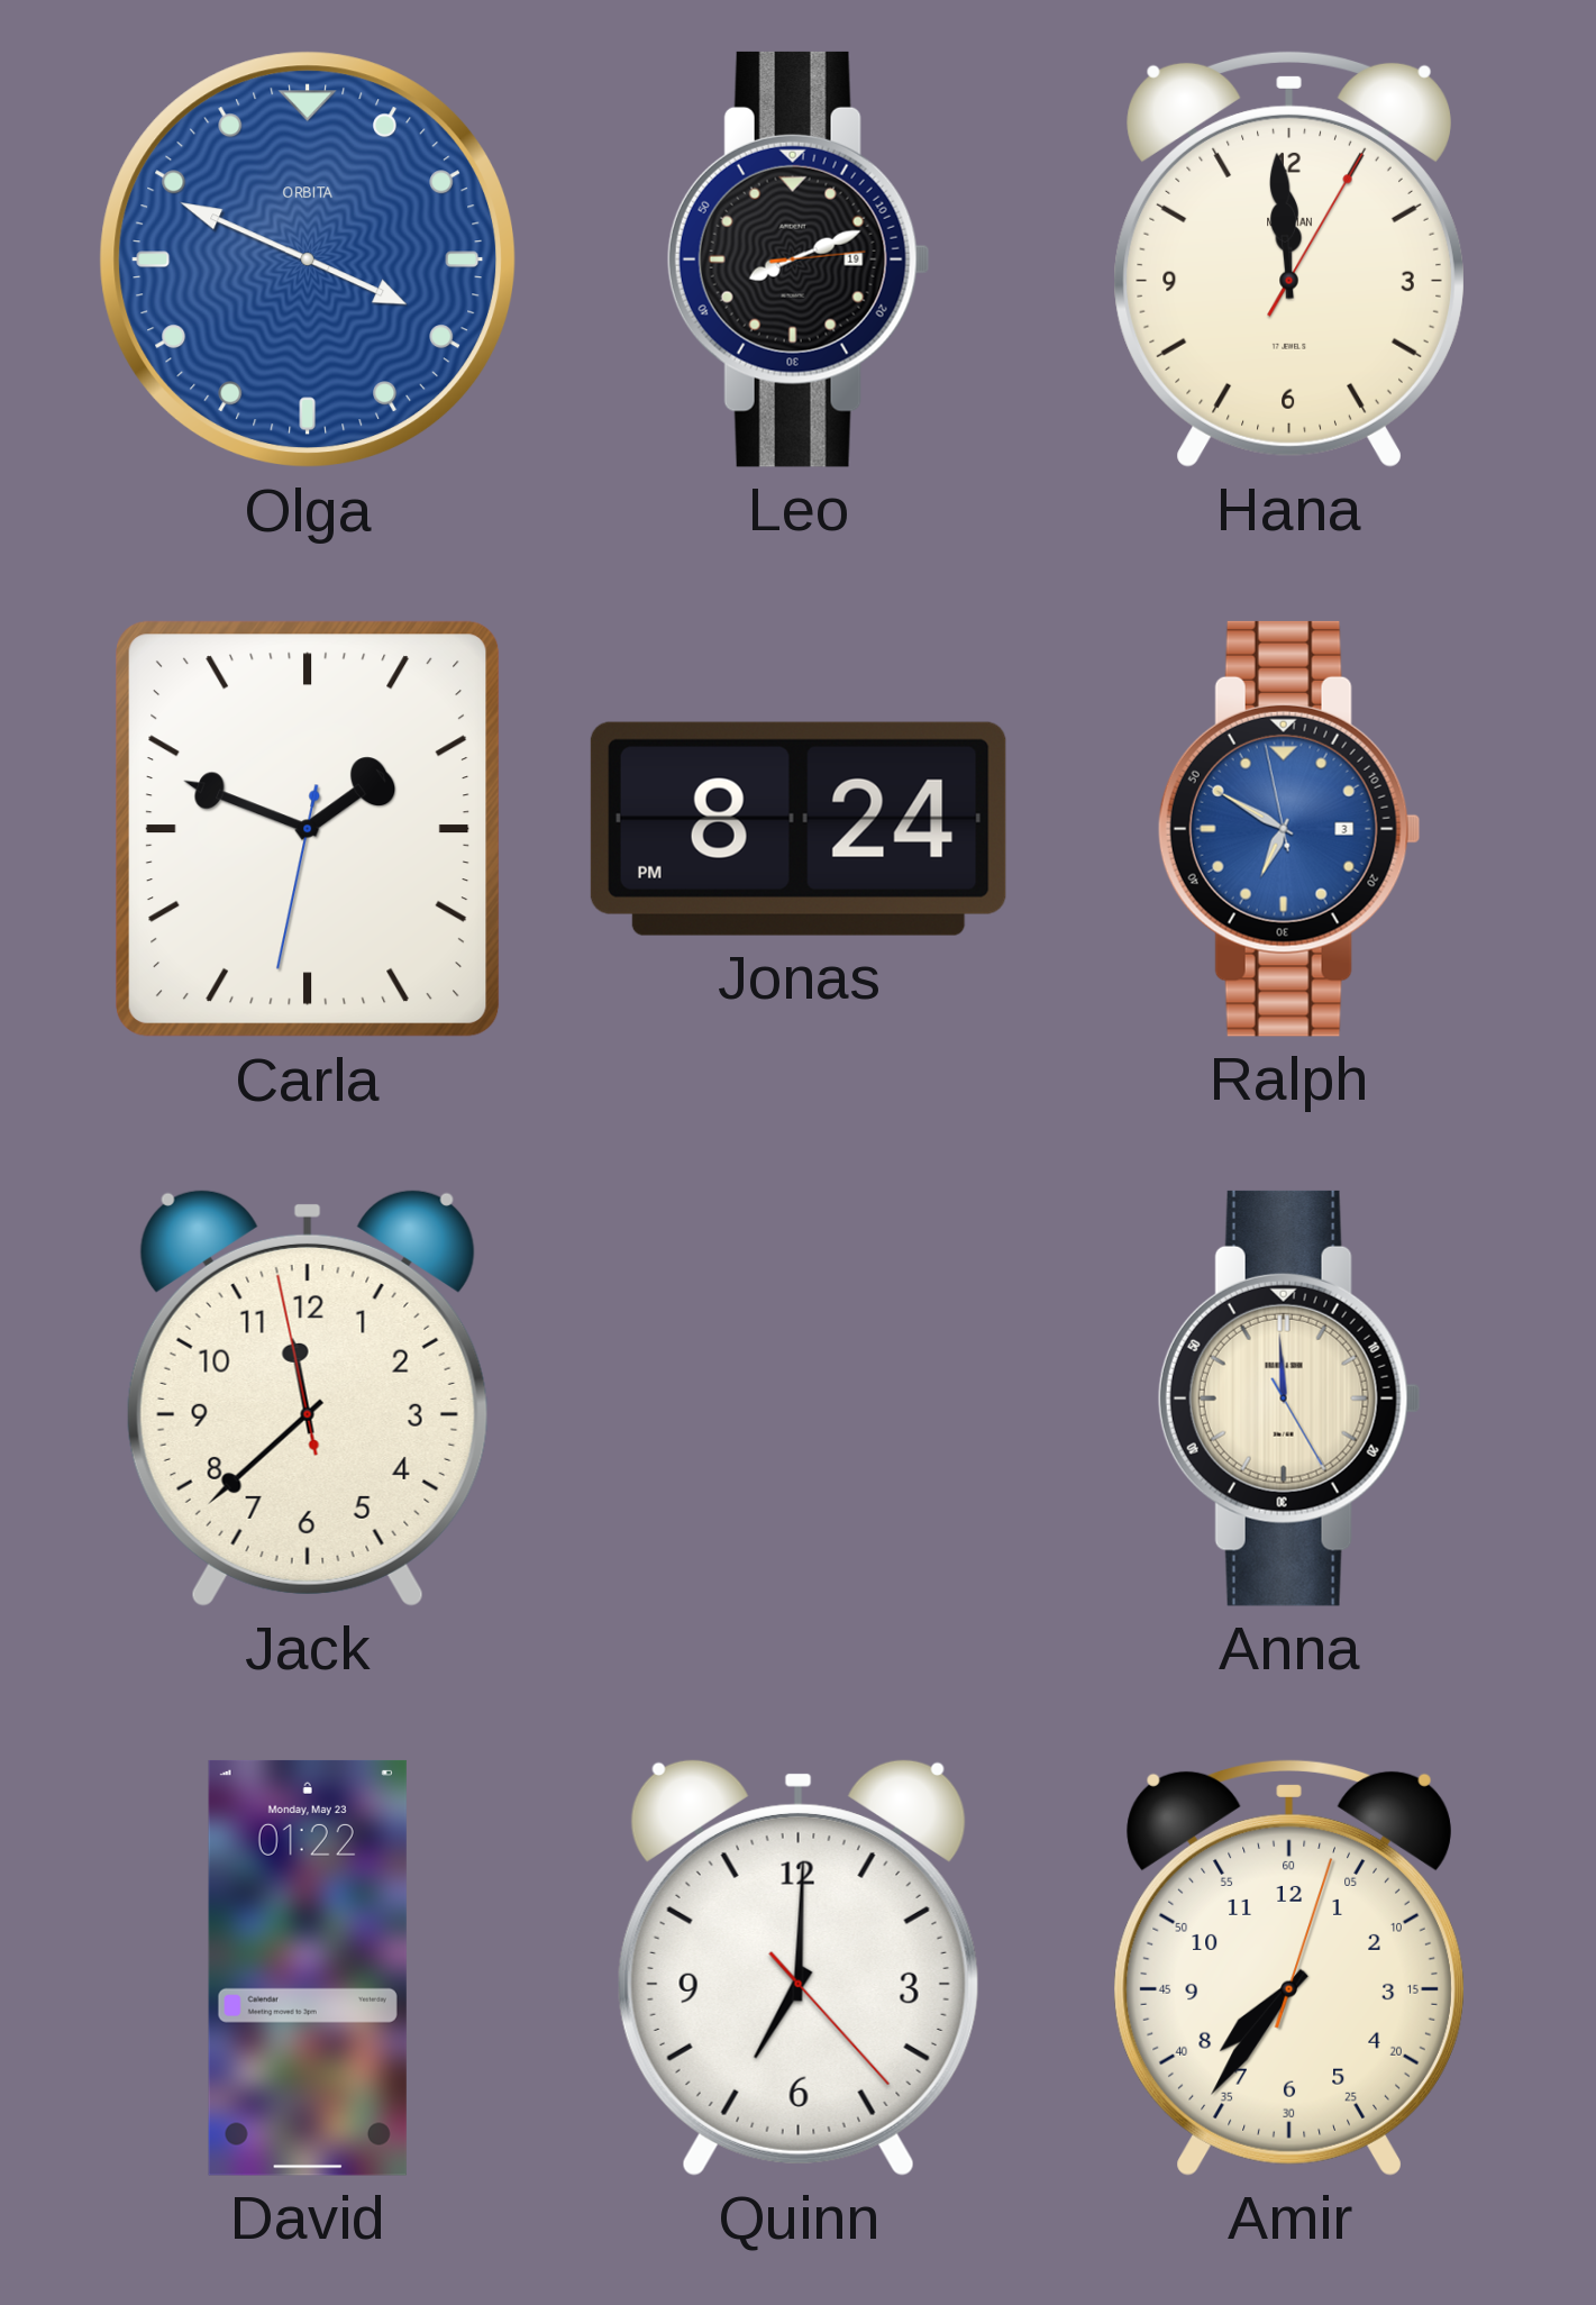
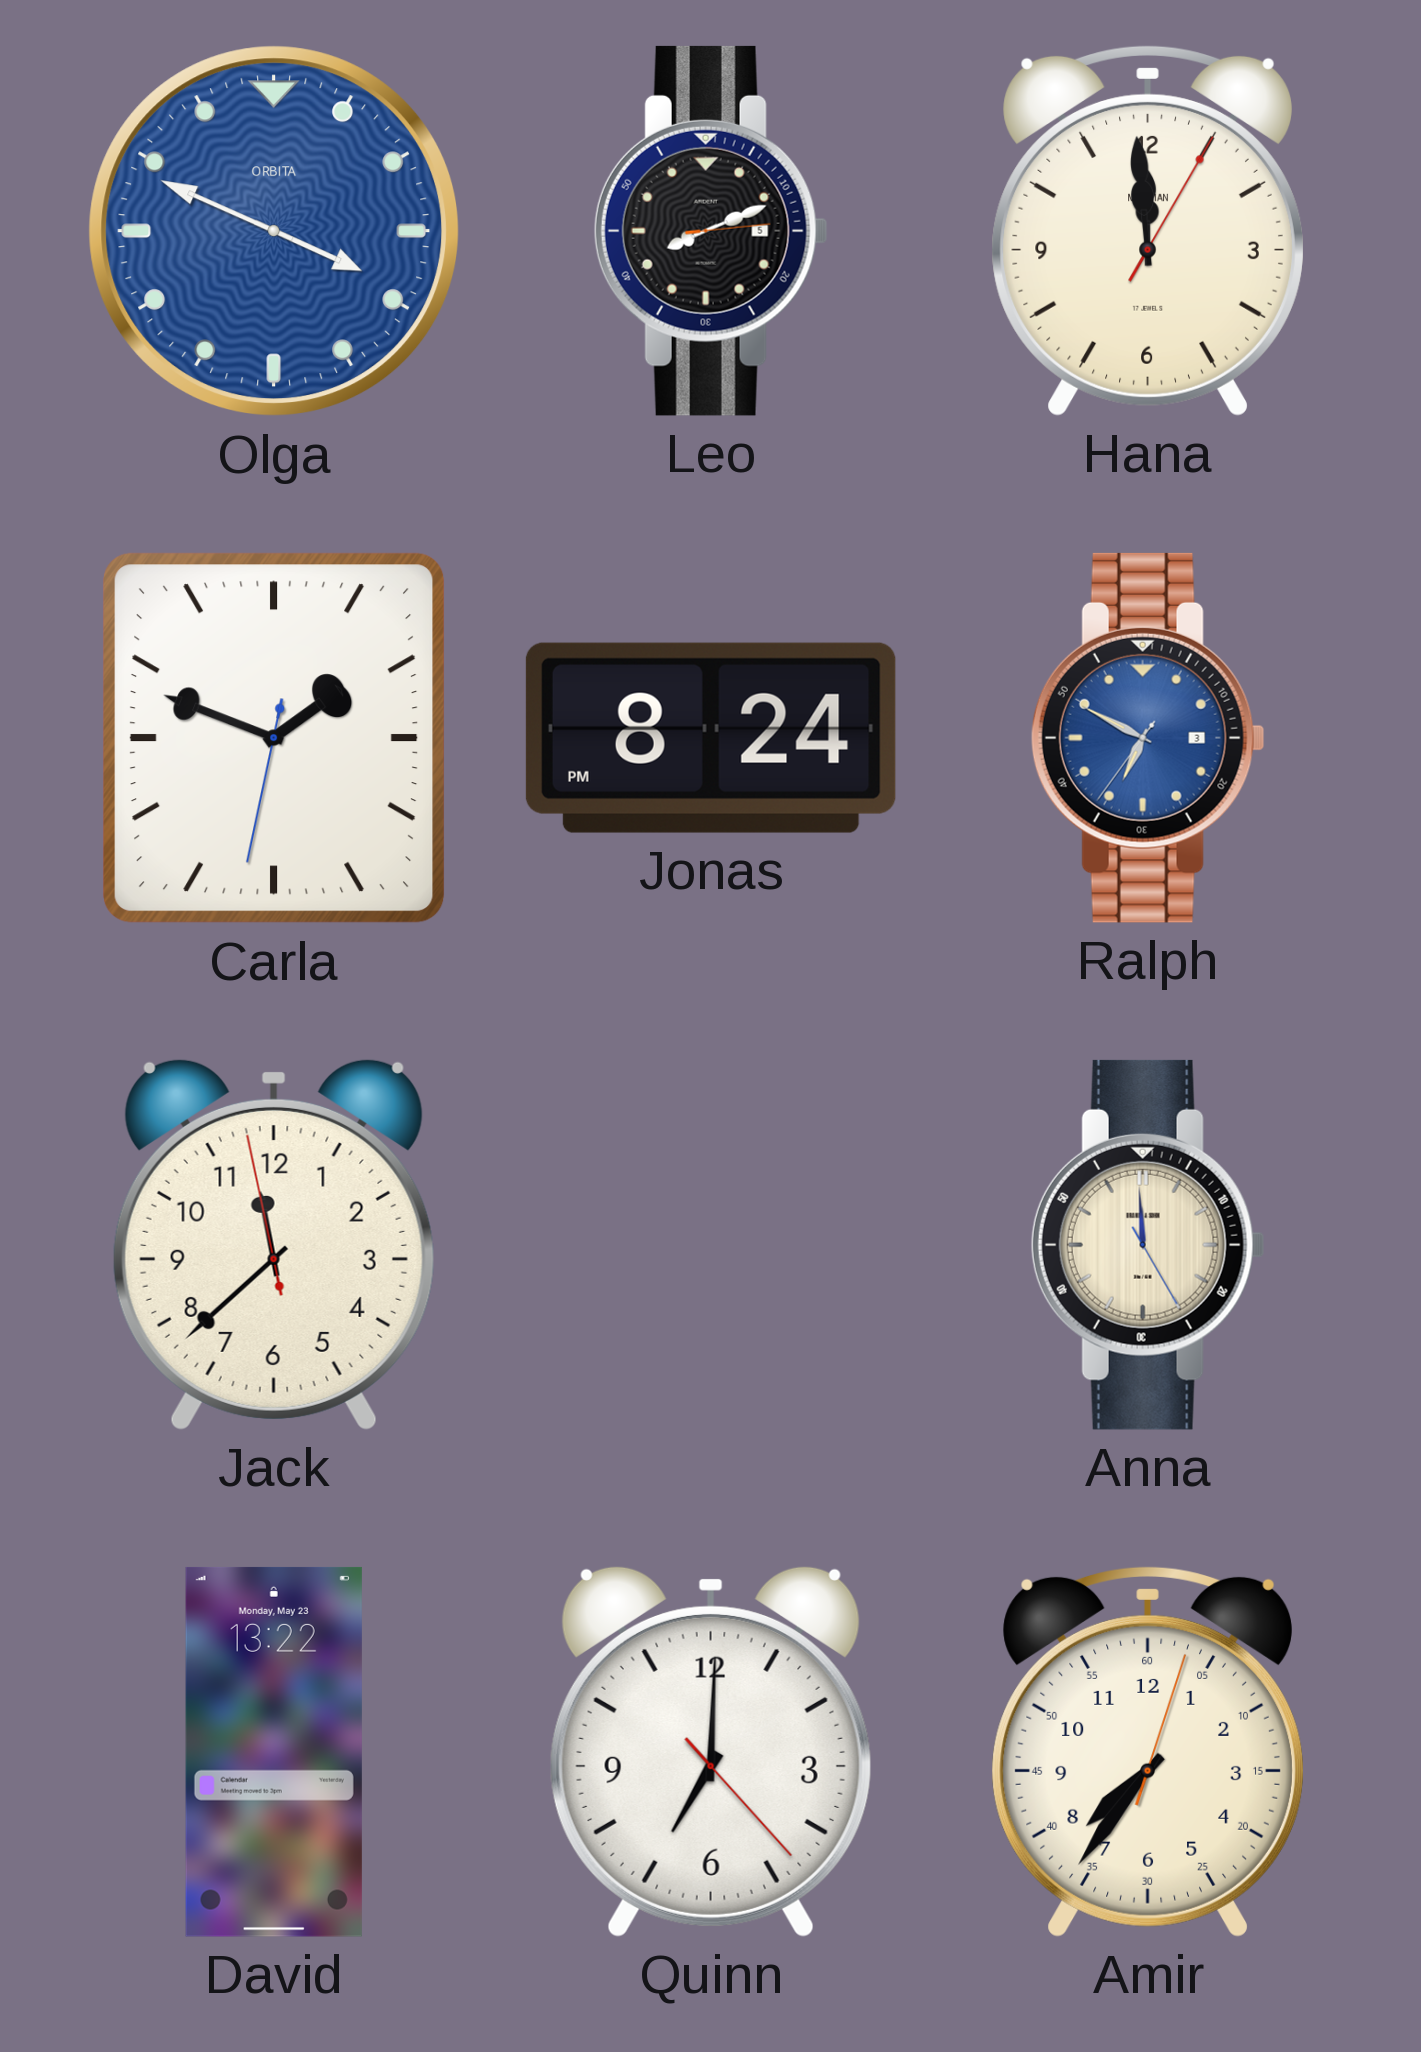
Leo date: 19 -> 5
Ralph: 6:49:58 -> 6:49:36
David: 01:22 -> 13:22
